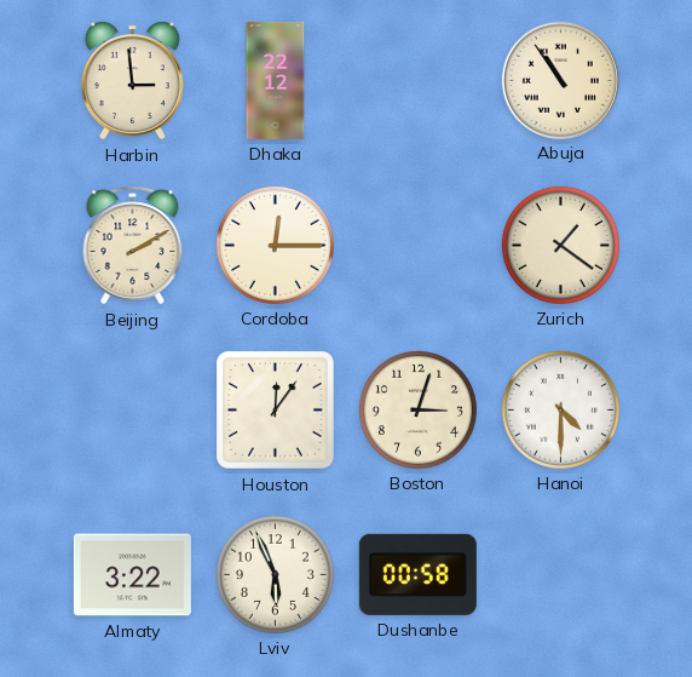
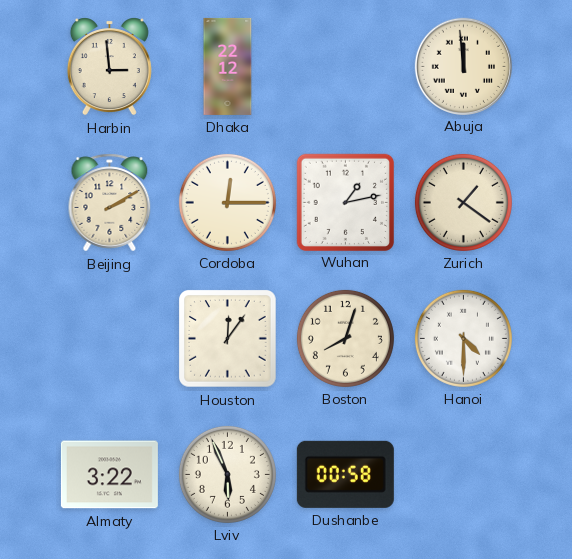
Abuja: 10:54 -> 11:59
Wuhan: none -> 1:13
Boston: 3:03 -> 8:03
